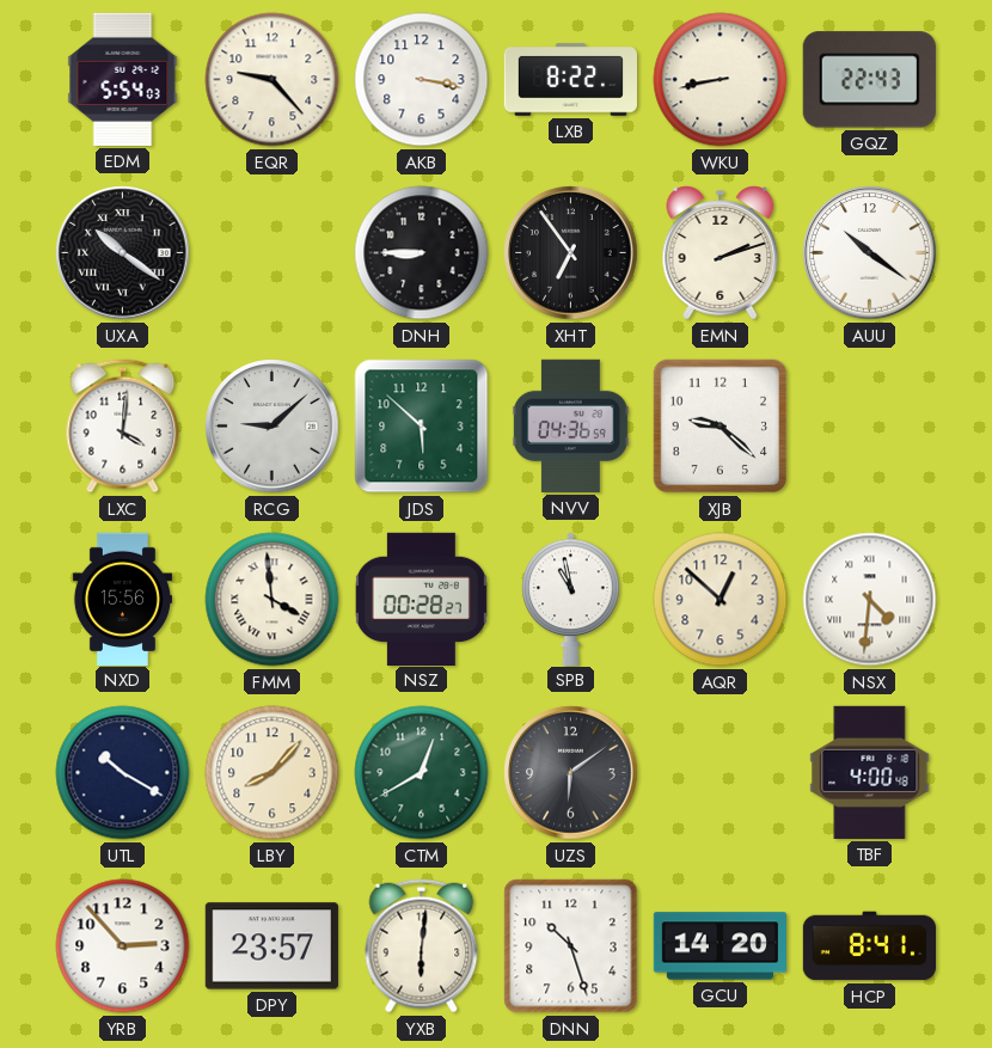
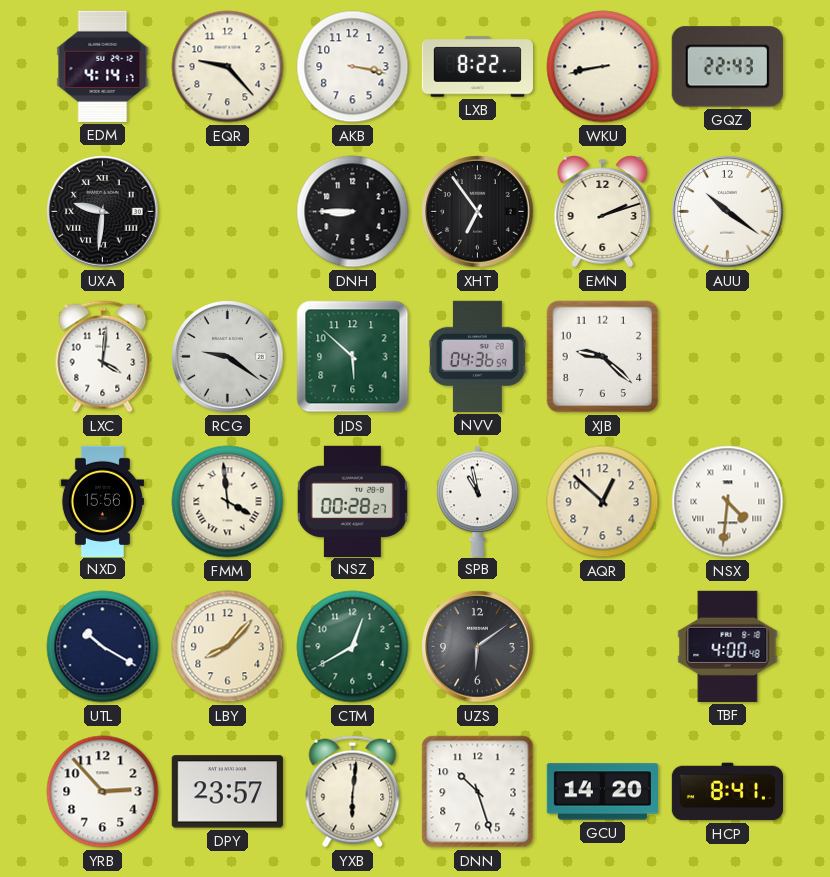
EDM: 5:54 -> 4:14
UXA: 10:21 -> 9:31
RCG: 9:08 -> 9:21
